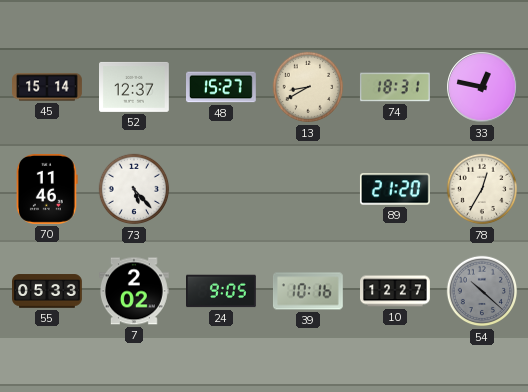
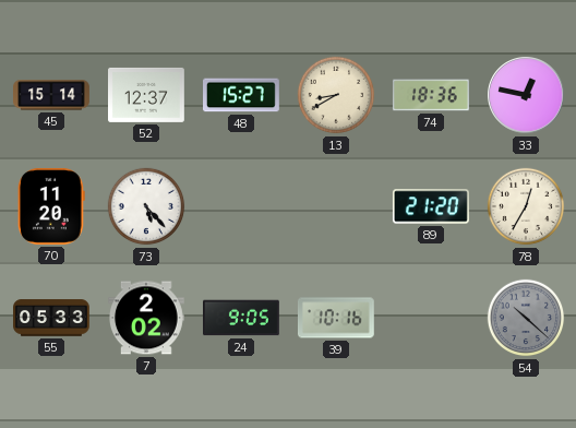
74: 18:31 -> 18:36
70: 11:46 -> 11:20
10: 12:27 -> none
